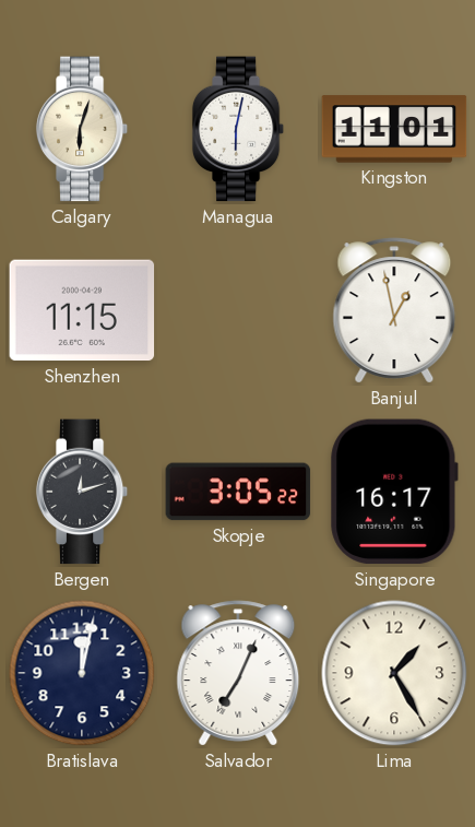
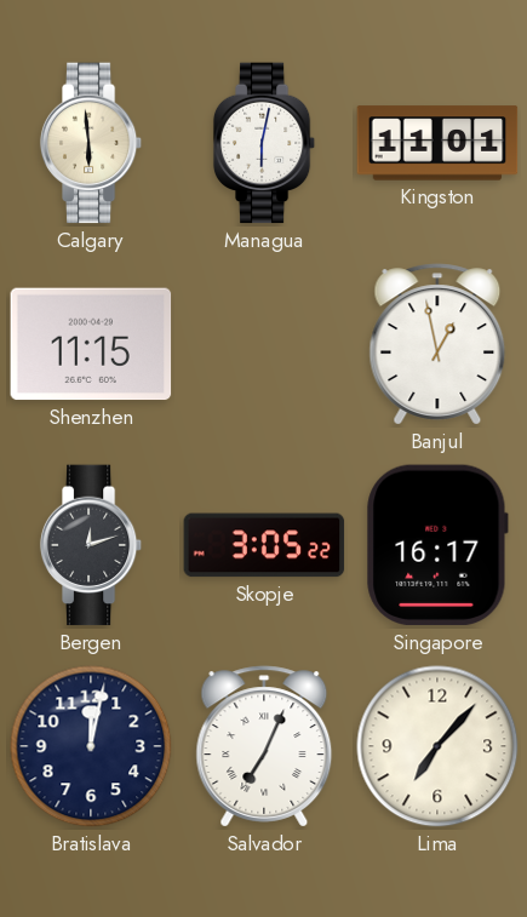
Calgary: 6:03 -> 5:59
Lima: 1:25 -> 7:07
